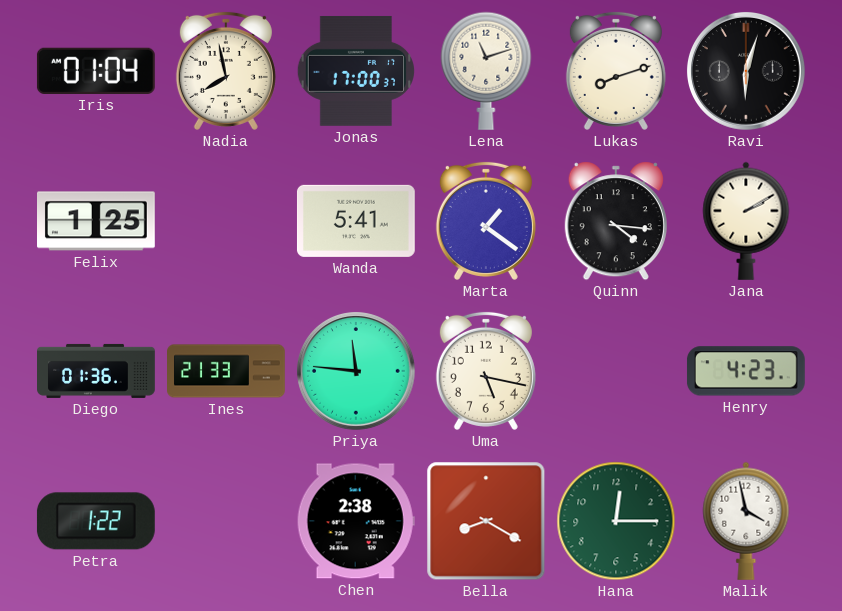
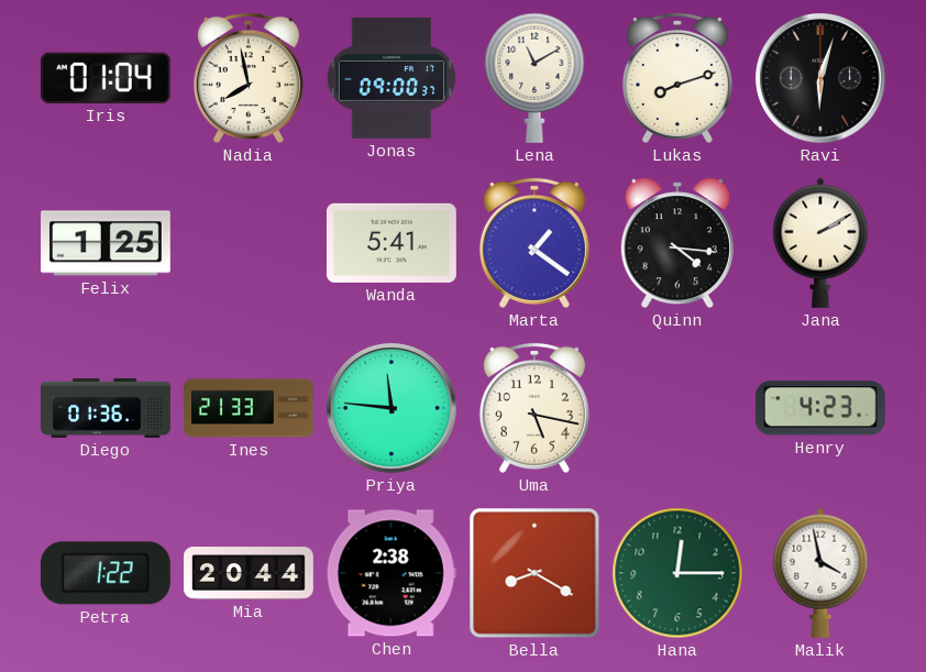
Jonas: 17:00 -> 09:00
Lena: 11:12 -> 11:10
Mia: none -> 20:44
